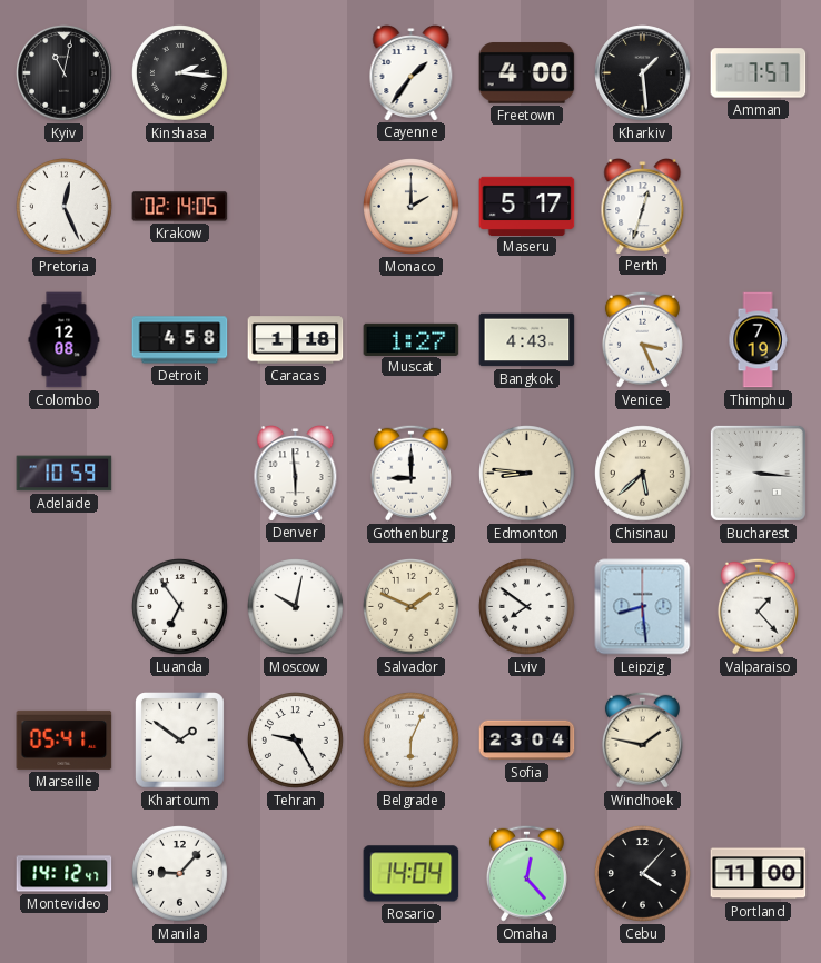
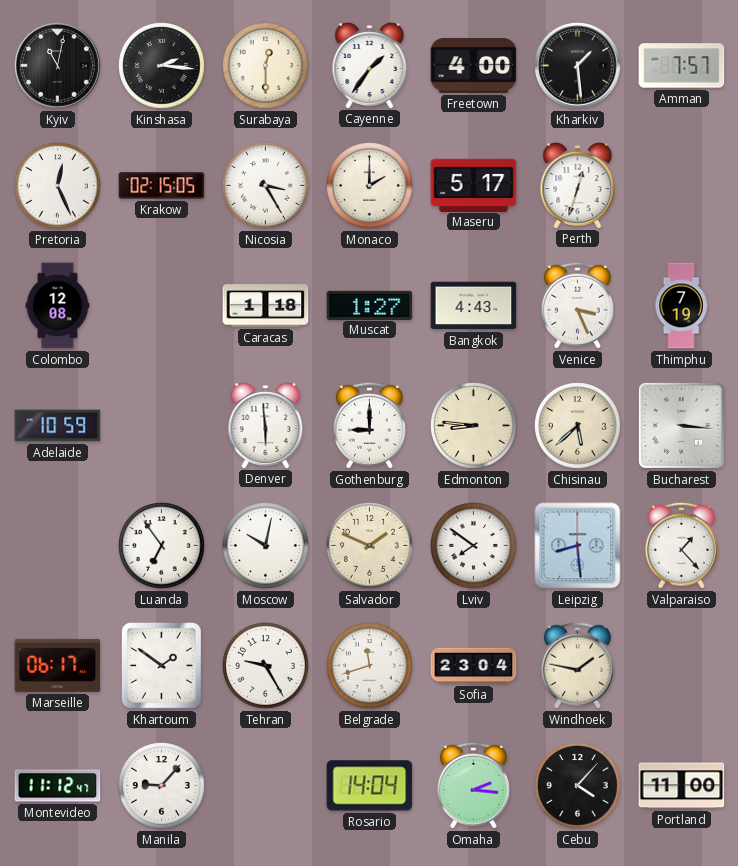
Surabaya: none -> 12:30
Krakow: 02:14 -> 02:15
Nicosia: none -> 3:25
Detroit: 4:58 -> none
Marseille: 05:41 -> 06:17
Belgrade: 6:04 -> 11:42
Montevideo: 14:12 -> 11:12
Omaha: 12:23 -> 2:16
